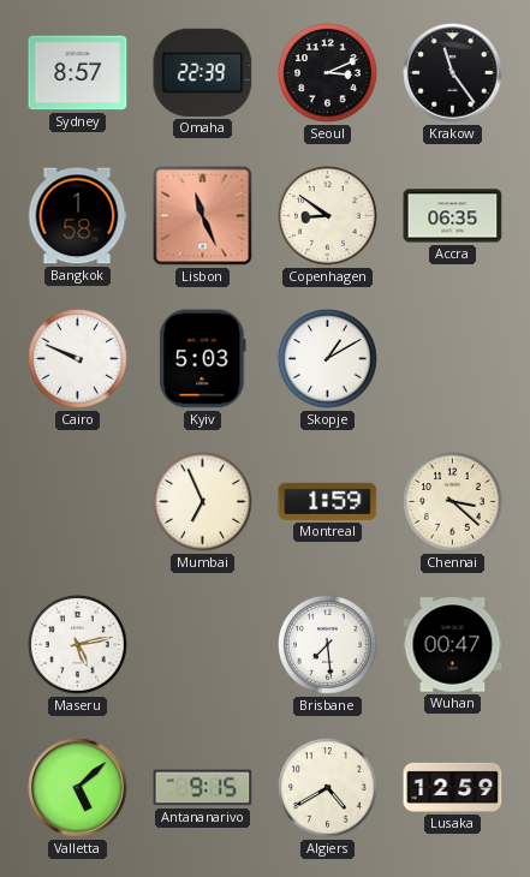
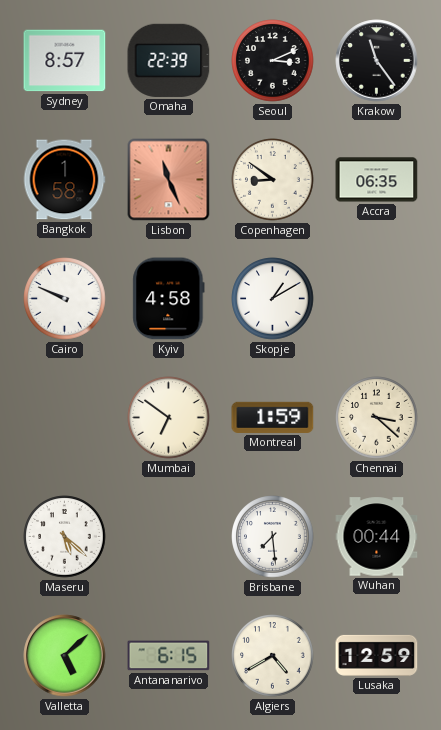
Kyiv: 5:03 -> 4:58
Mumbai: 6:56 -> 6:51
Maseru: 5:13 -> 5:22
Wuhan: 00:47 -> 00:44
Antananarivo: 9:15 -> 6:15
